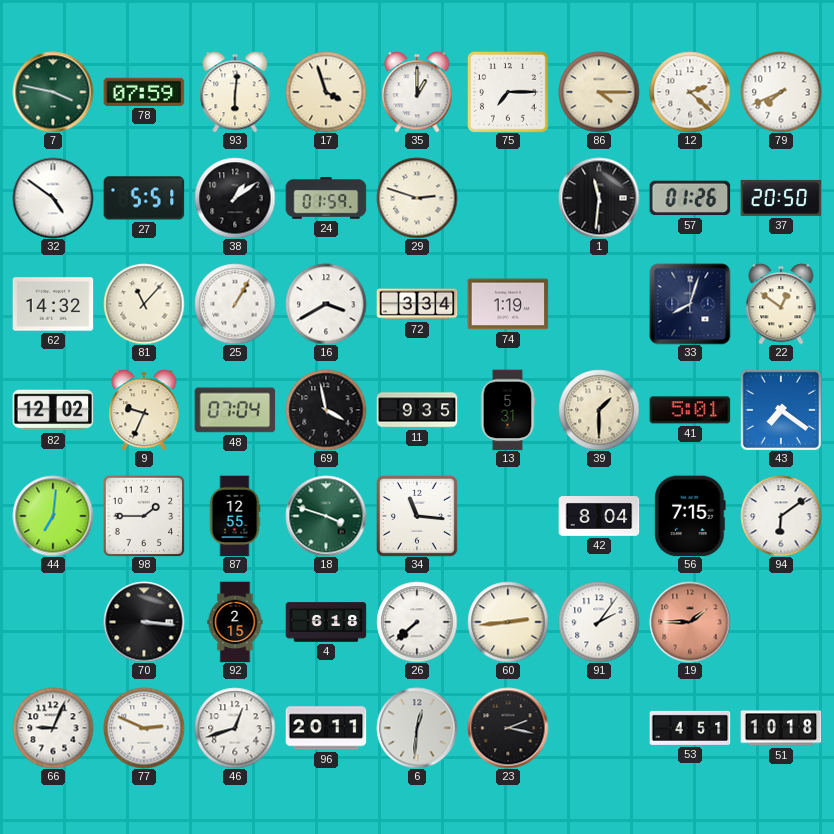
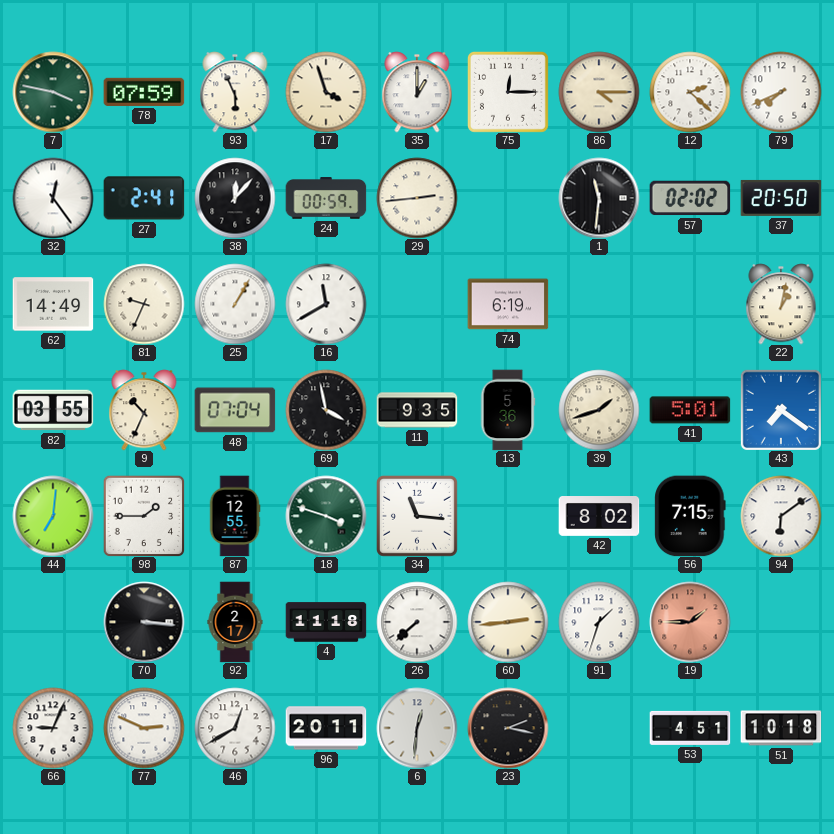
93: 6:01 -> 5:56
75: 7:15 -> 12:15
32: 4:51 -> 12:24
27: 5:51 -> 2:41
38: 1:09 -> 12:07
24: 01:59 -> 00:59
29: 2:48 -> 2:44
57: 01:26 -> 02:02
62: 14:32 -> 14:49
81: 11:07 -> 9:34
16: 3:40 -> 11:40
72: 3:34 -> none
74: 1:19 -> 6:19
33: 8:03 -> none
22: 12:51 -> 1:02
82: 12:02 -> 03:55
9: 9:34 -> 10:34
13: 5:31 -> 5:36
39: 1:30 -> 1:42
42: 8:04 -> 8:02
92: 2:15 -> 2:17
4: 6:18 -> 11:18
91: 2:06 -> 1:33
46: 12:42 -> 12:40
